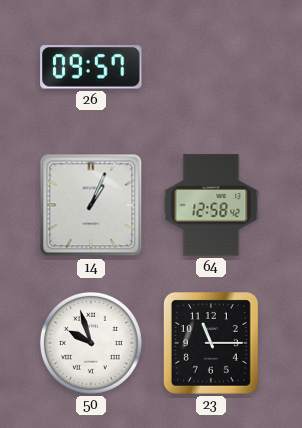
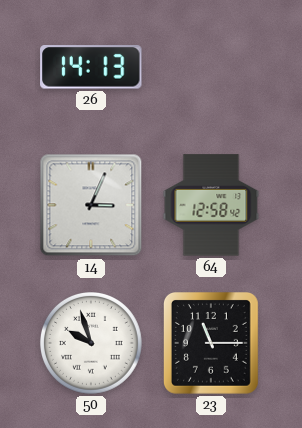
26: 09:57 -> 14:13
14: 1:04 -> 3:04
